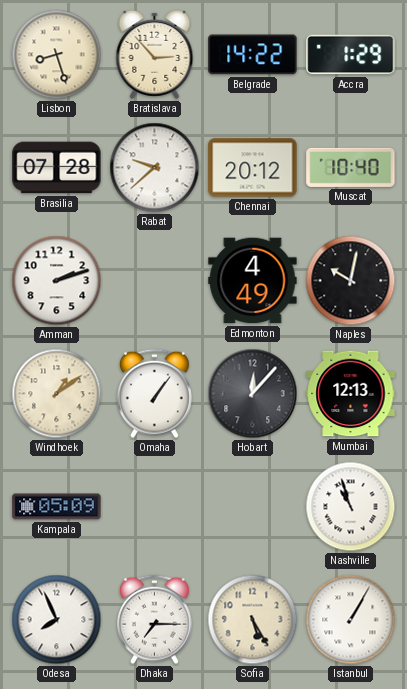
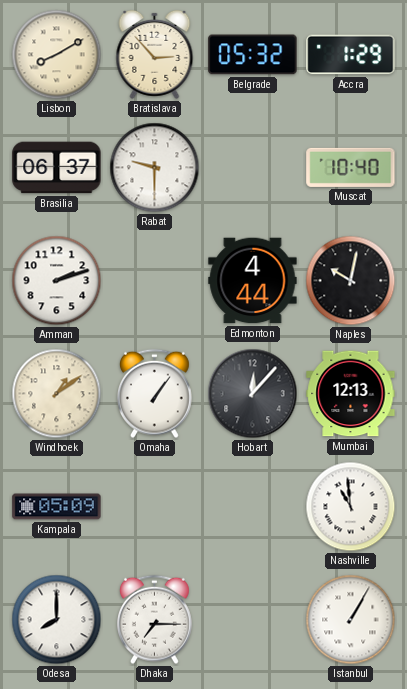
Lisbon: 8:27 -> 8:10
Belgrade: 14:22 -> 05:32
Brasilia: 07:28 -> 06:37
Rabat: 9:38 -> 9:30
Chennai: 20:12 -> none
Edmonton: 4:49 -> 4:44
Nashville: 10:57 -> 10:59
Odesa: 7:56 -> 8:00
Sofia: 5:25 -> none
